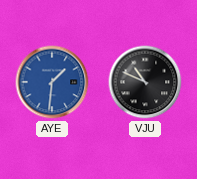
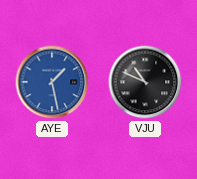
AYE: 1:31 -> 1:28
